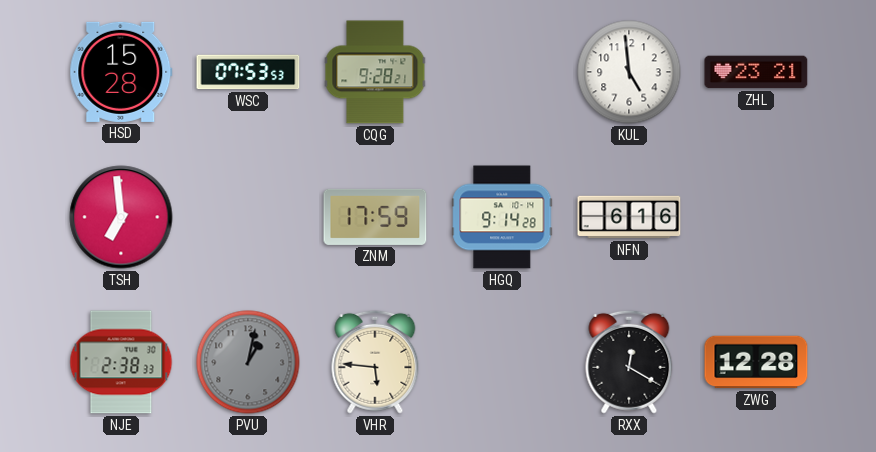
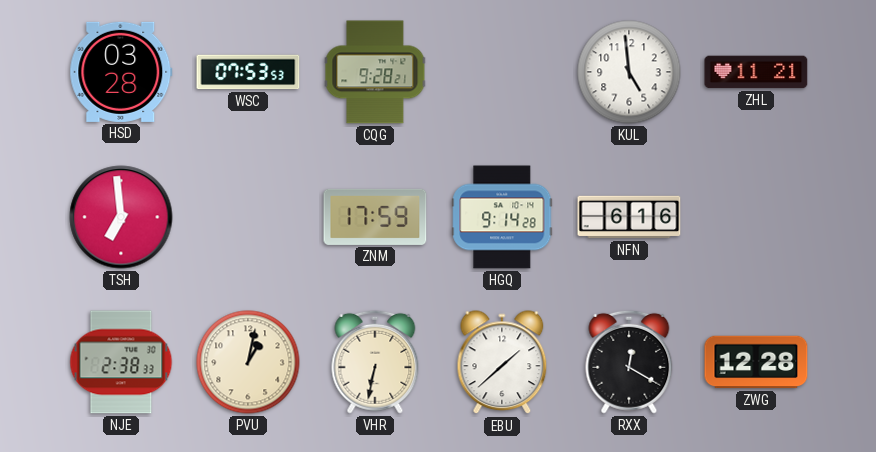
HSD: 15:28 -> 03:28
ZHL: 23:21 -> 11:21
PVU dial: grey -> cream
VHR: 5:46 -> 6:32
EBU: none -> 1:38
